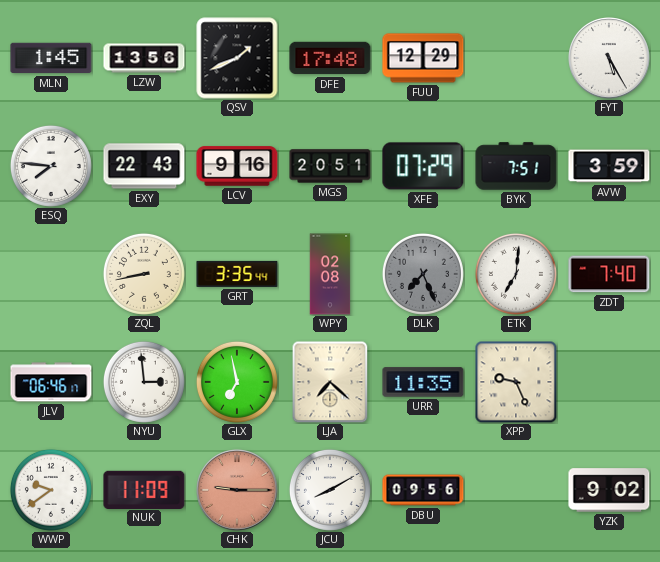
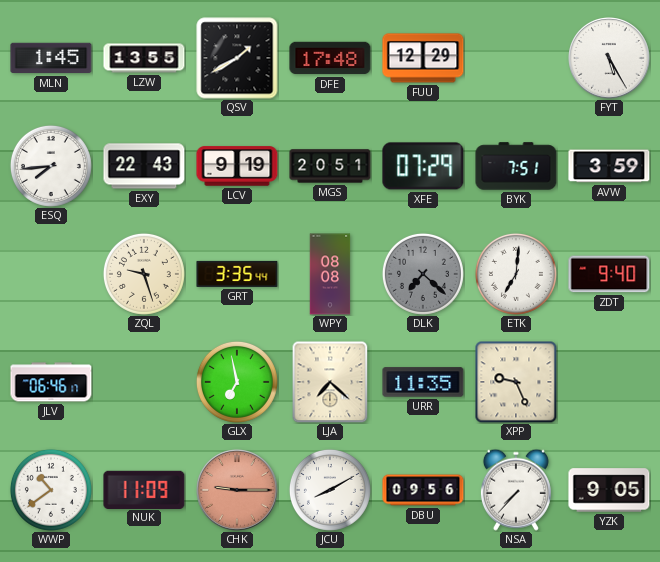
LZW: 13:56 -> 13:55
QSV: 1:41 -> 1:40
ESQ: 7:46 -> 7:44
LCV: 9:16 -> 9:19
ZQL: 8:43 -> 9:27
WPY: 02:08 -> 08:08
DLK: 7:26 -> 7:22
ZDT: 7:40 -> 9:40
NYU: 2:59 -> none
WWP: 9:39 -> 10:39
NSA: none -> 7:37
YZK: 9:02 -> 9:05
